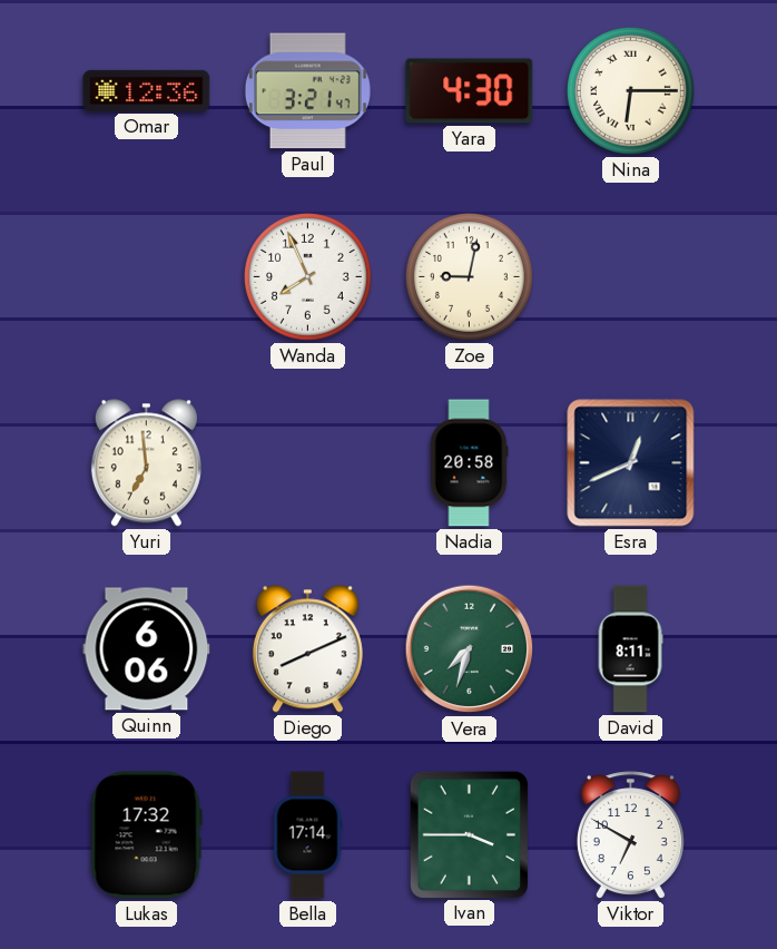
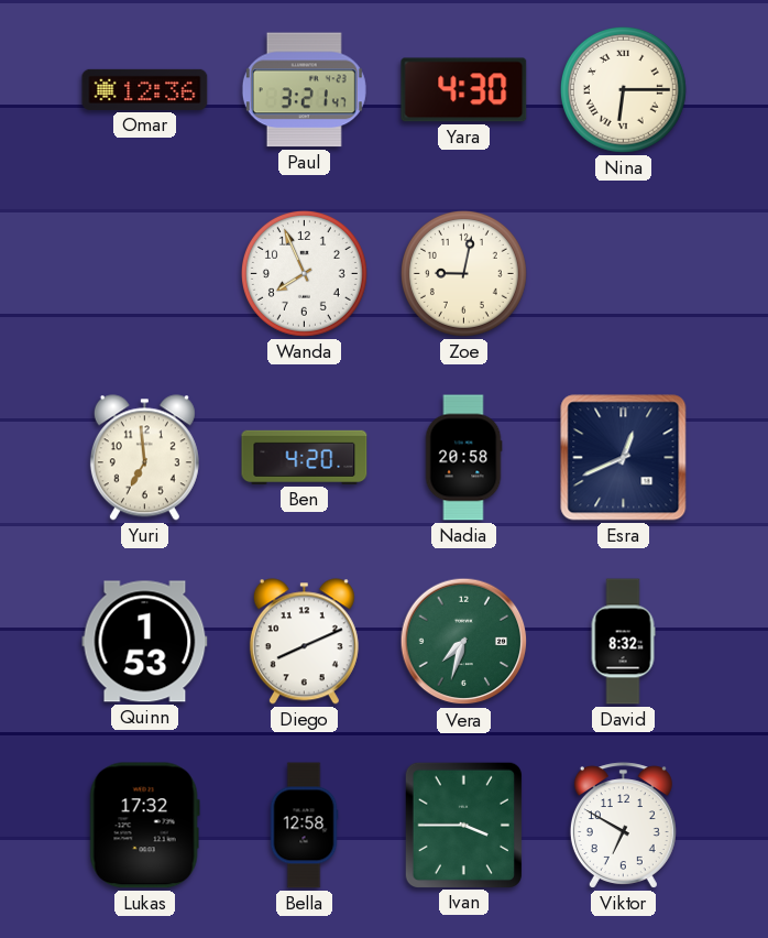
Ben: none -> 4:20
Quinn: 6:06 -> 1:53
David: 8:11 -> 8:32
Bella: 17:14 -> 12:58
